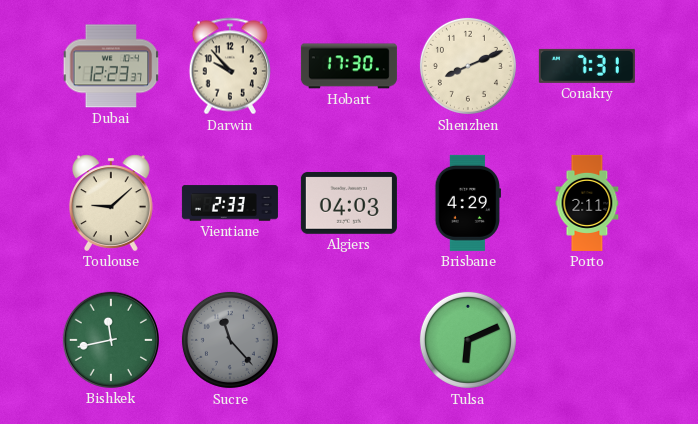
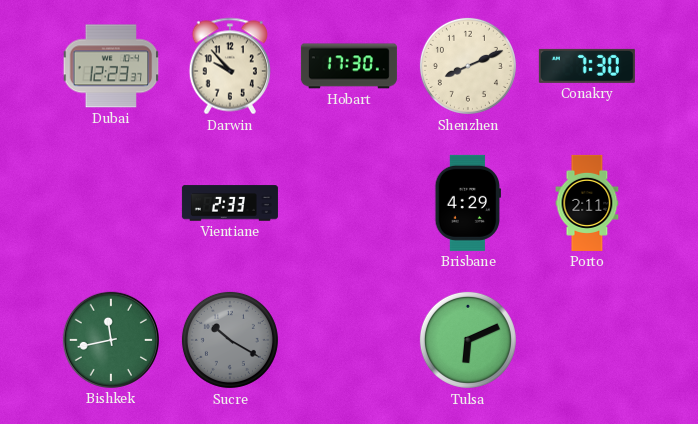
Conakry: 7:31 -> 7:30
Toulouse: 9:08 -> none
Algiers: 04:03 -> none
Sucre: 11:23 -> 10:20
